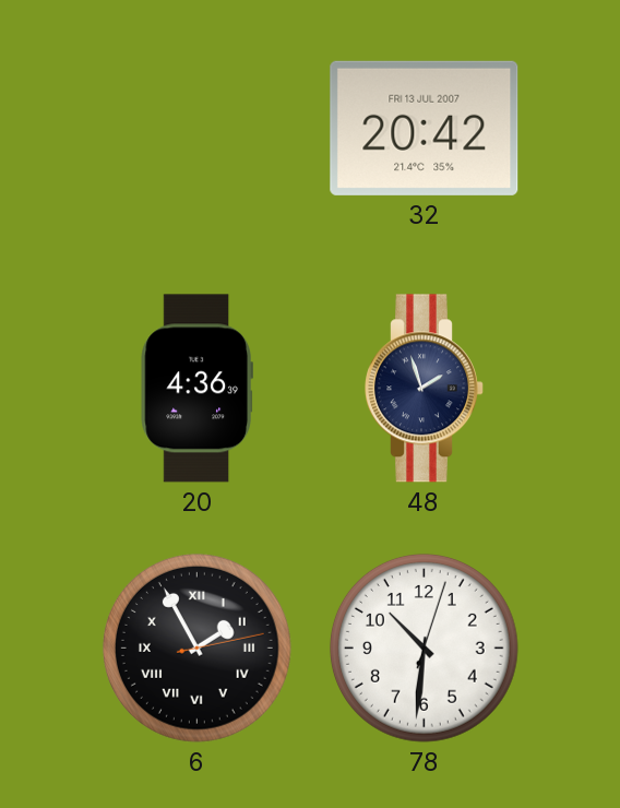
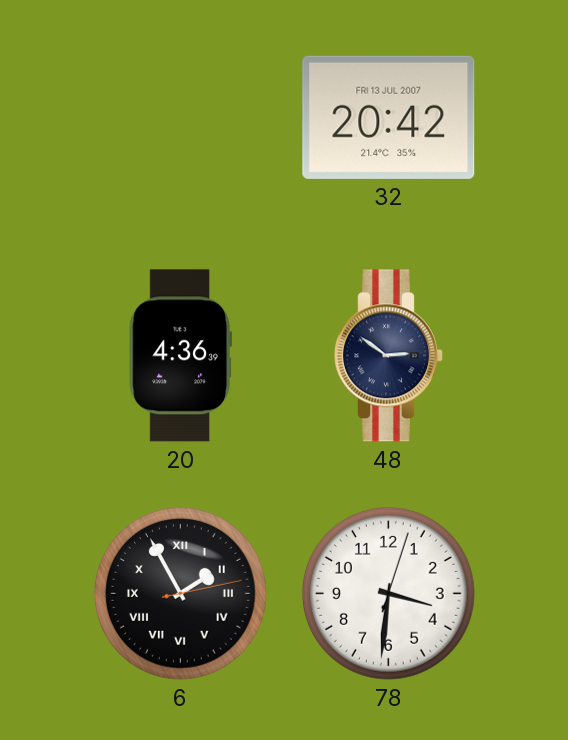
48: 1:57 -> 2:51
78: 10:31 -> 3:31
